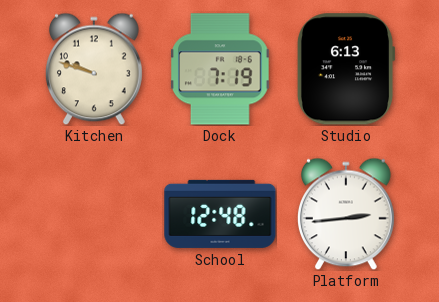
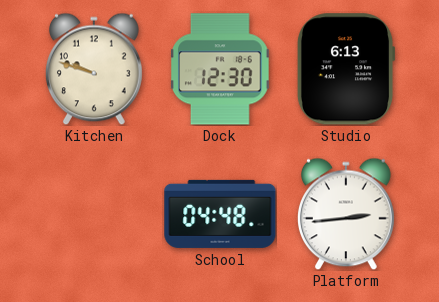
Dock: 7:19 -> 12:30
School: 12:48 -> 04:48
